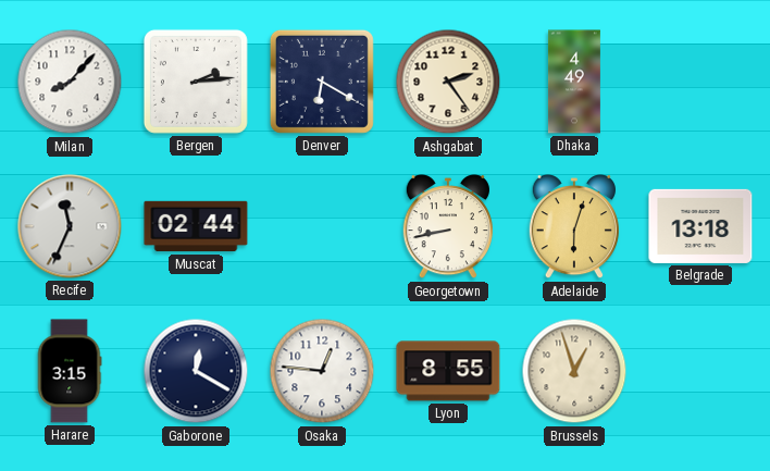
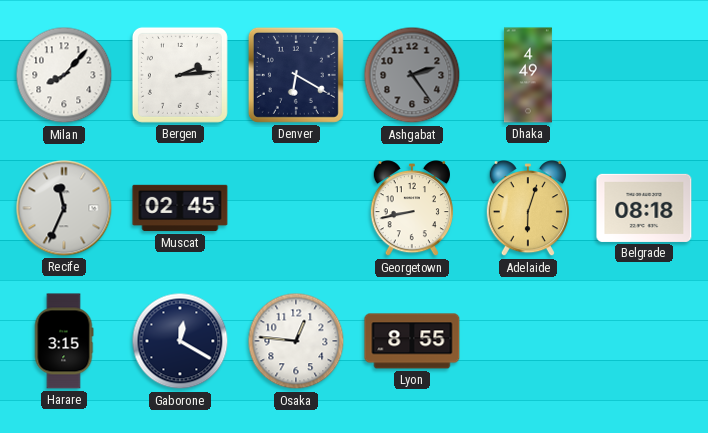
Ashgabat dial: cream -> grey
Muscat: 02:44 -> 02:45
Belgrade: 13:18 -> 08:18
Brussels: 12:57 -> none
